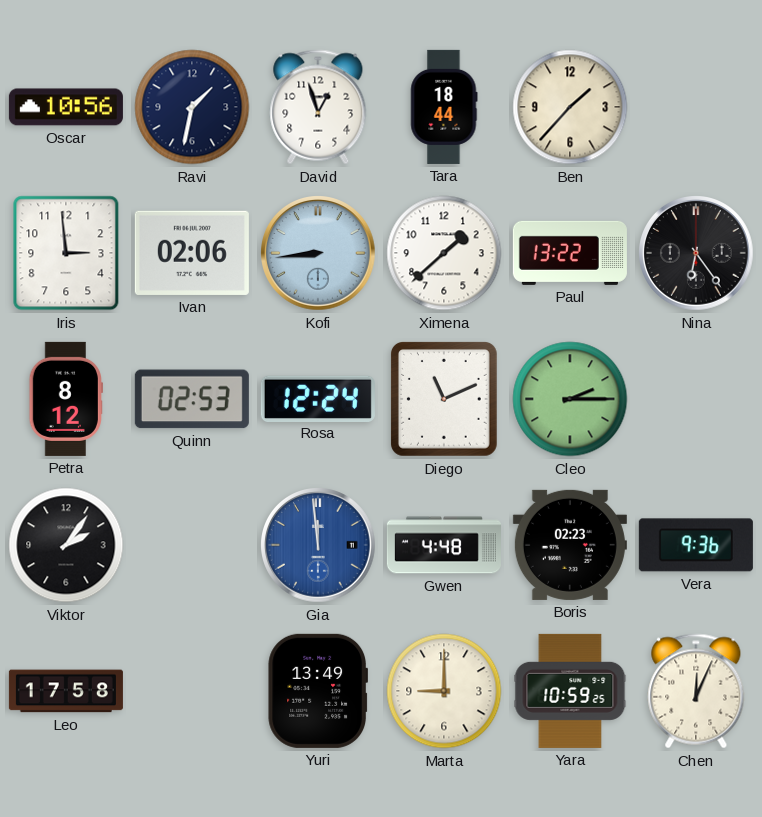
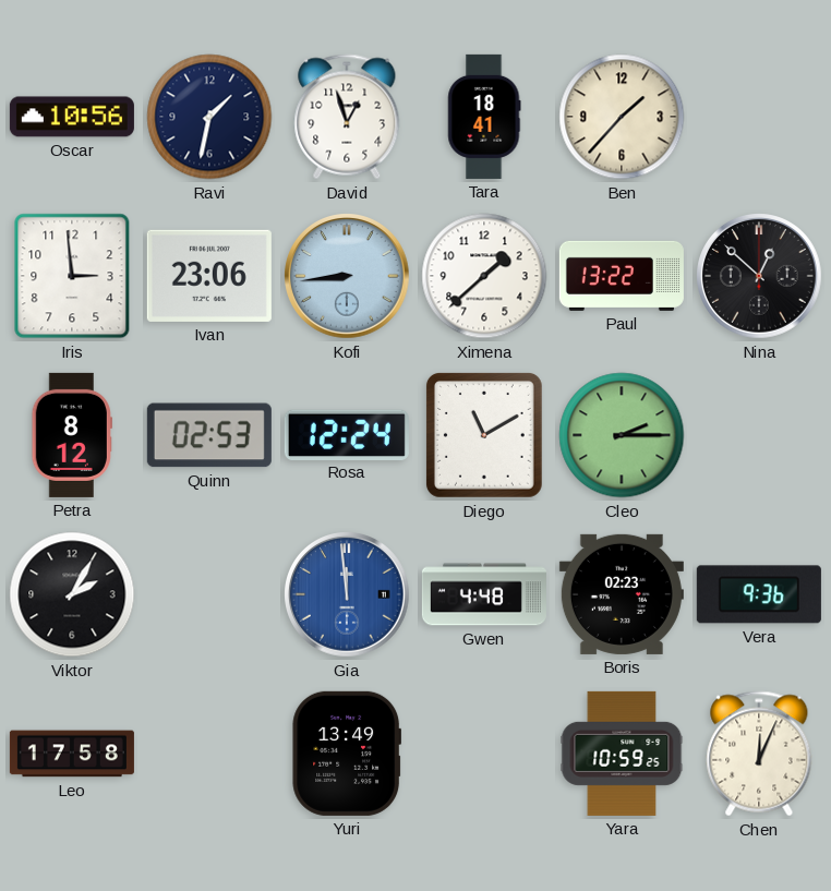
Tara: 18:44 -> 18:41
Ivan: 02:06 -> 23:06
Nina: 6:24 -> 12:52
Diego: 11:11 -> 11:10
Viktor: 2:06 -> 2:05
Marta: 9:00 -> none
